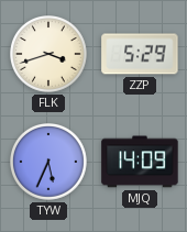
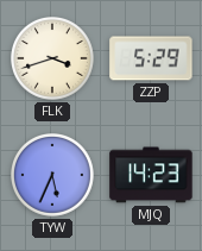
MJQ: 14:09 -> 14:23
